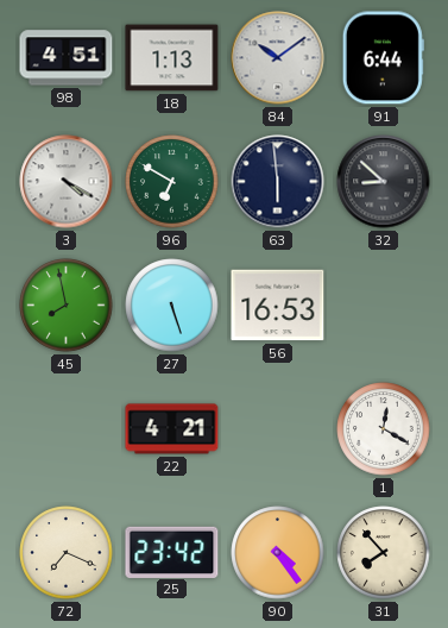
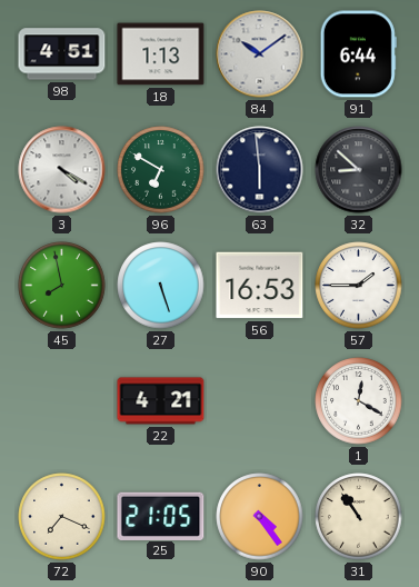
57: none -> 1:45
25: 23:42 -> 21:05
31: 7:53 -> 10:54
